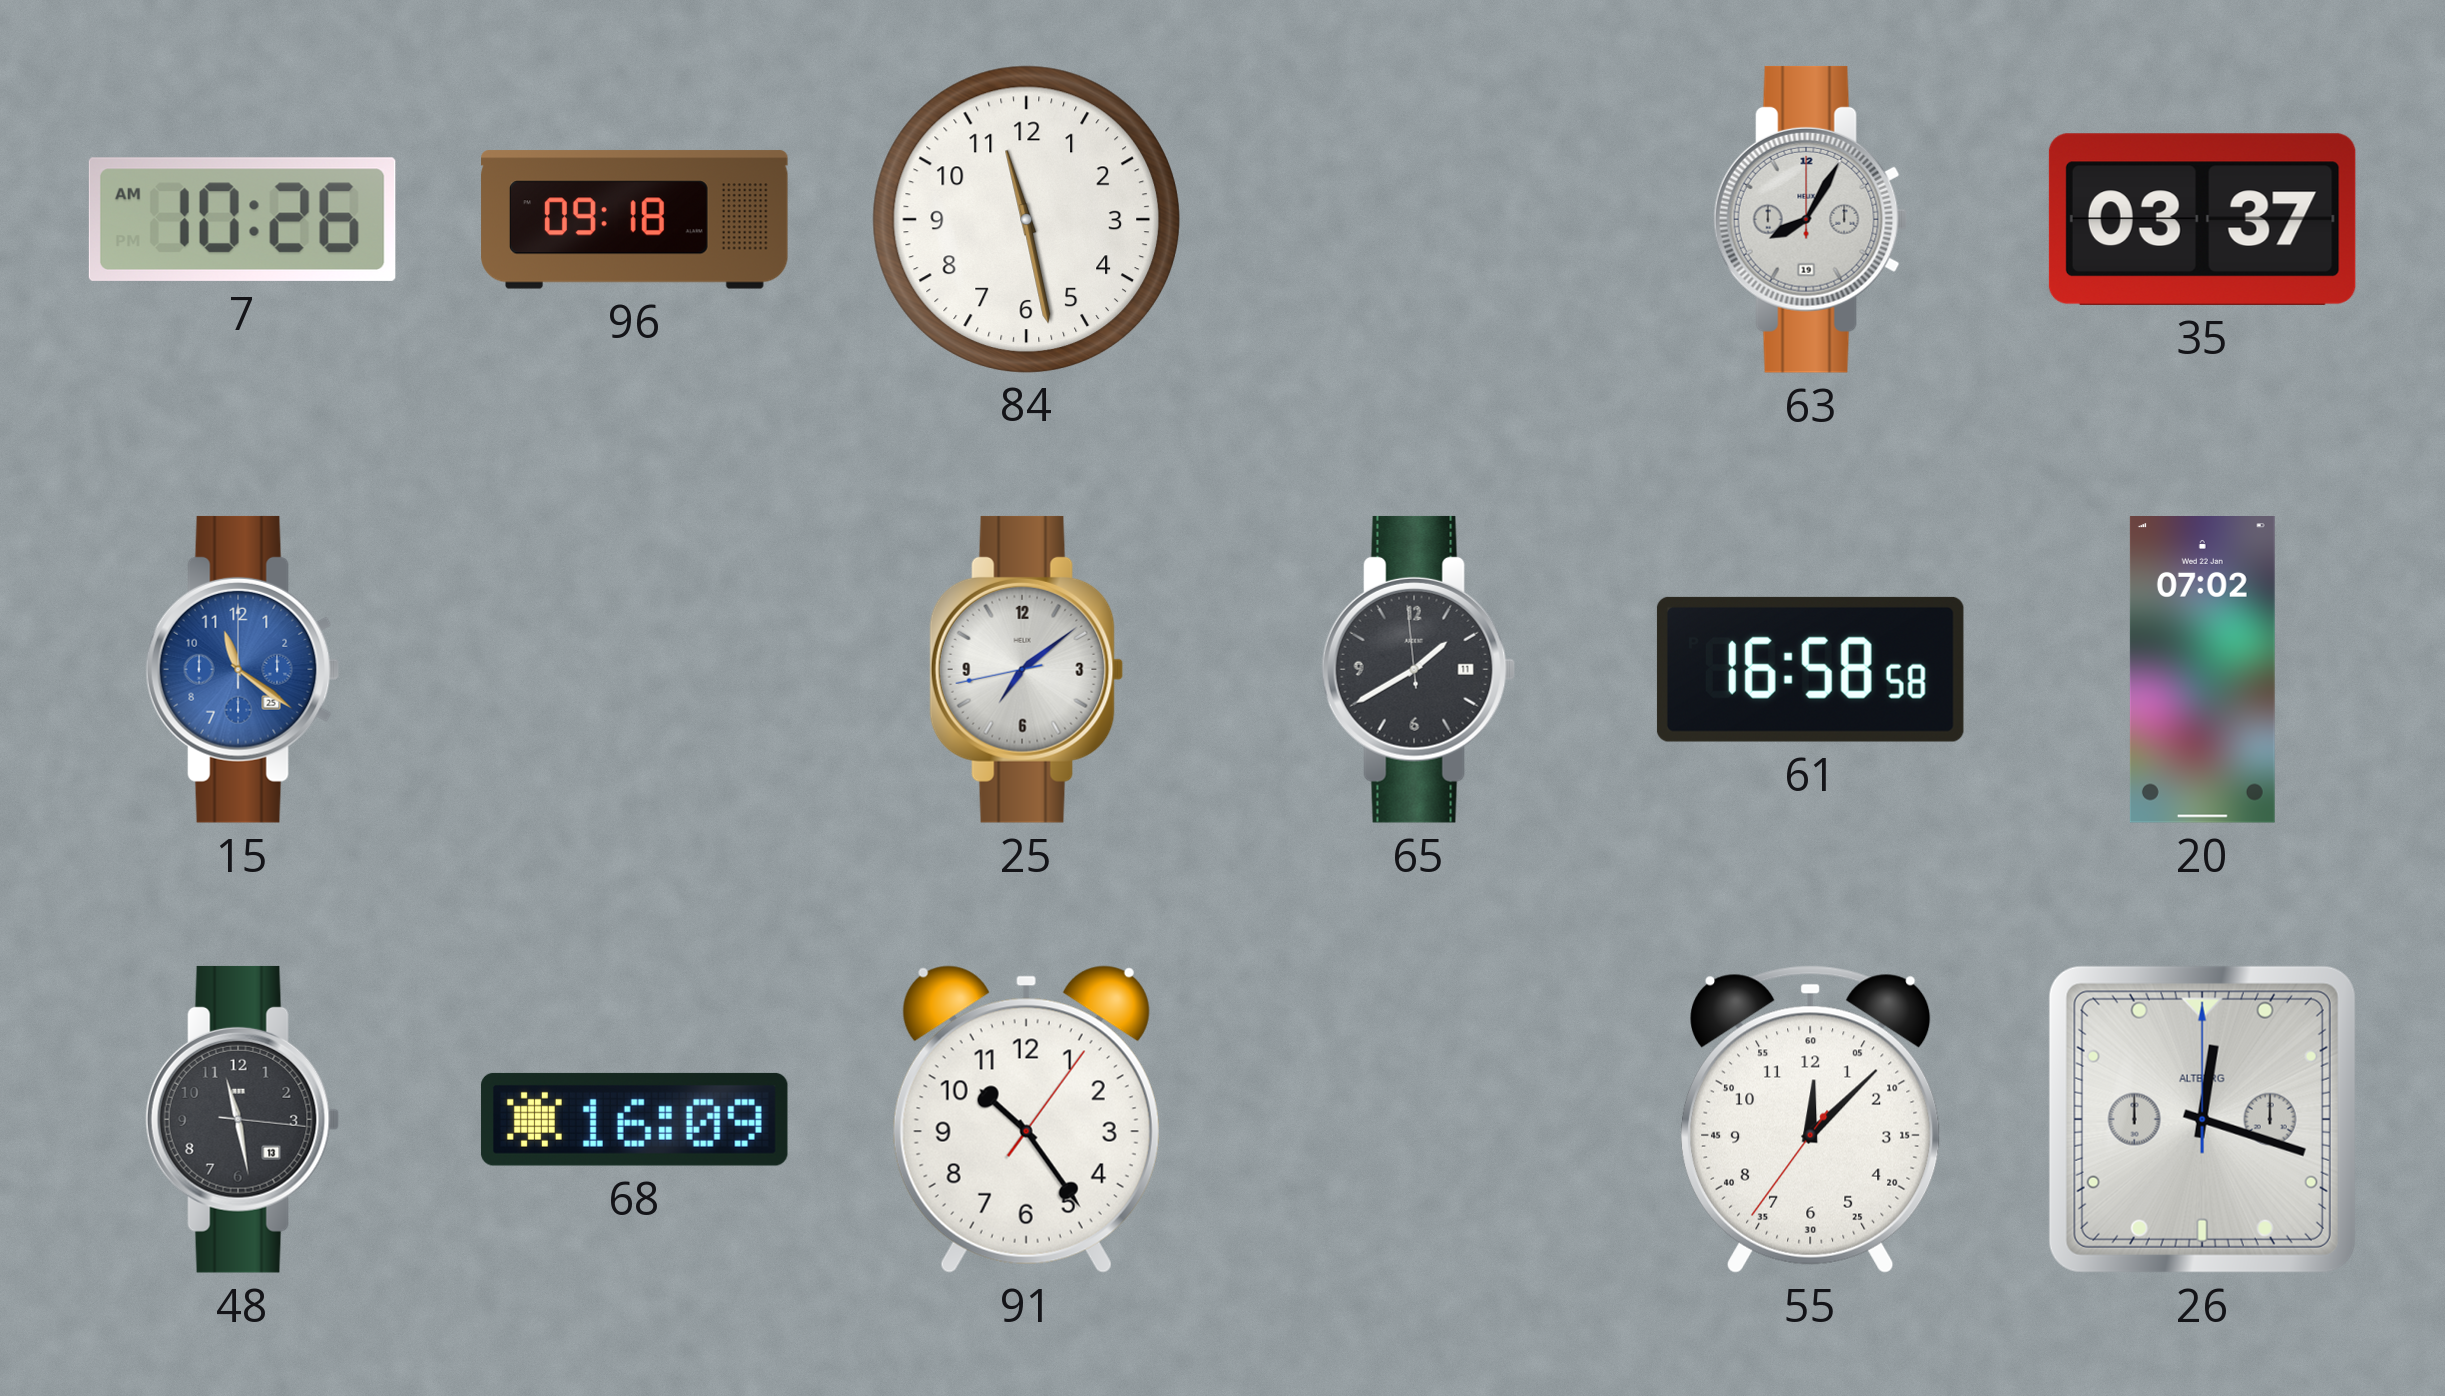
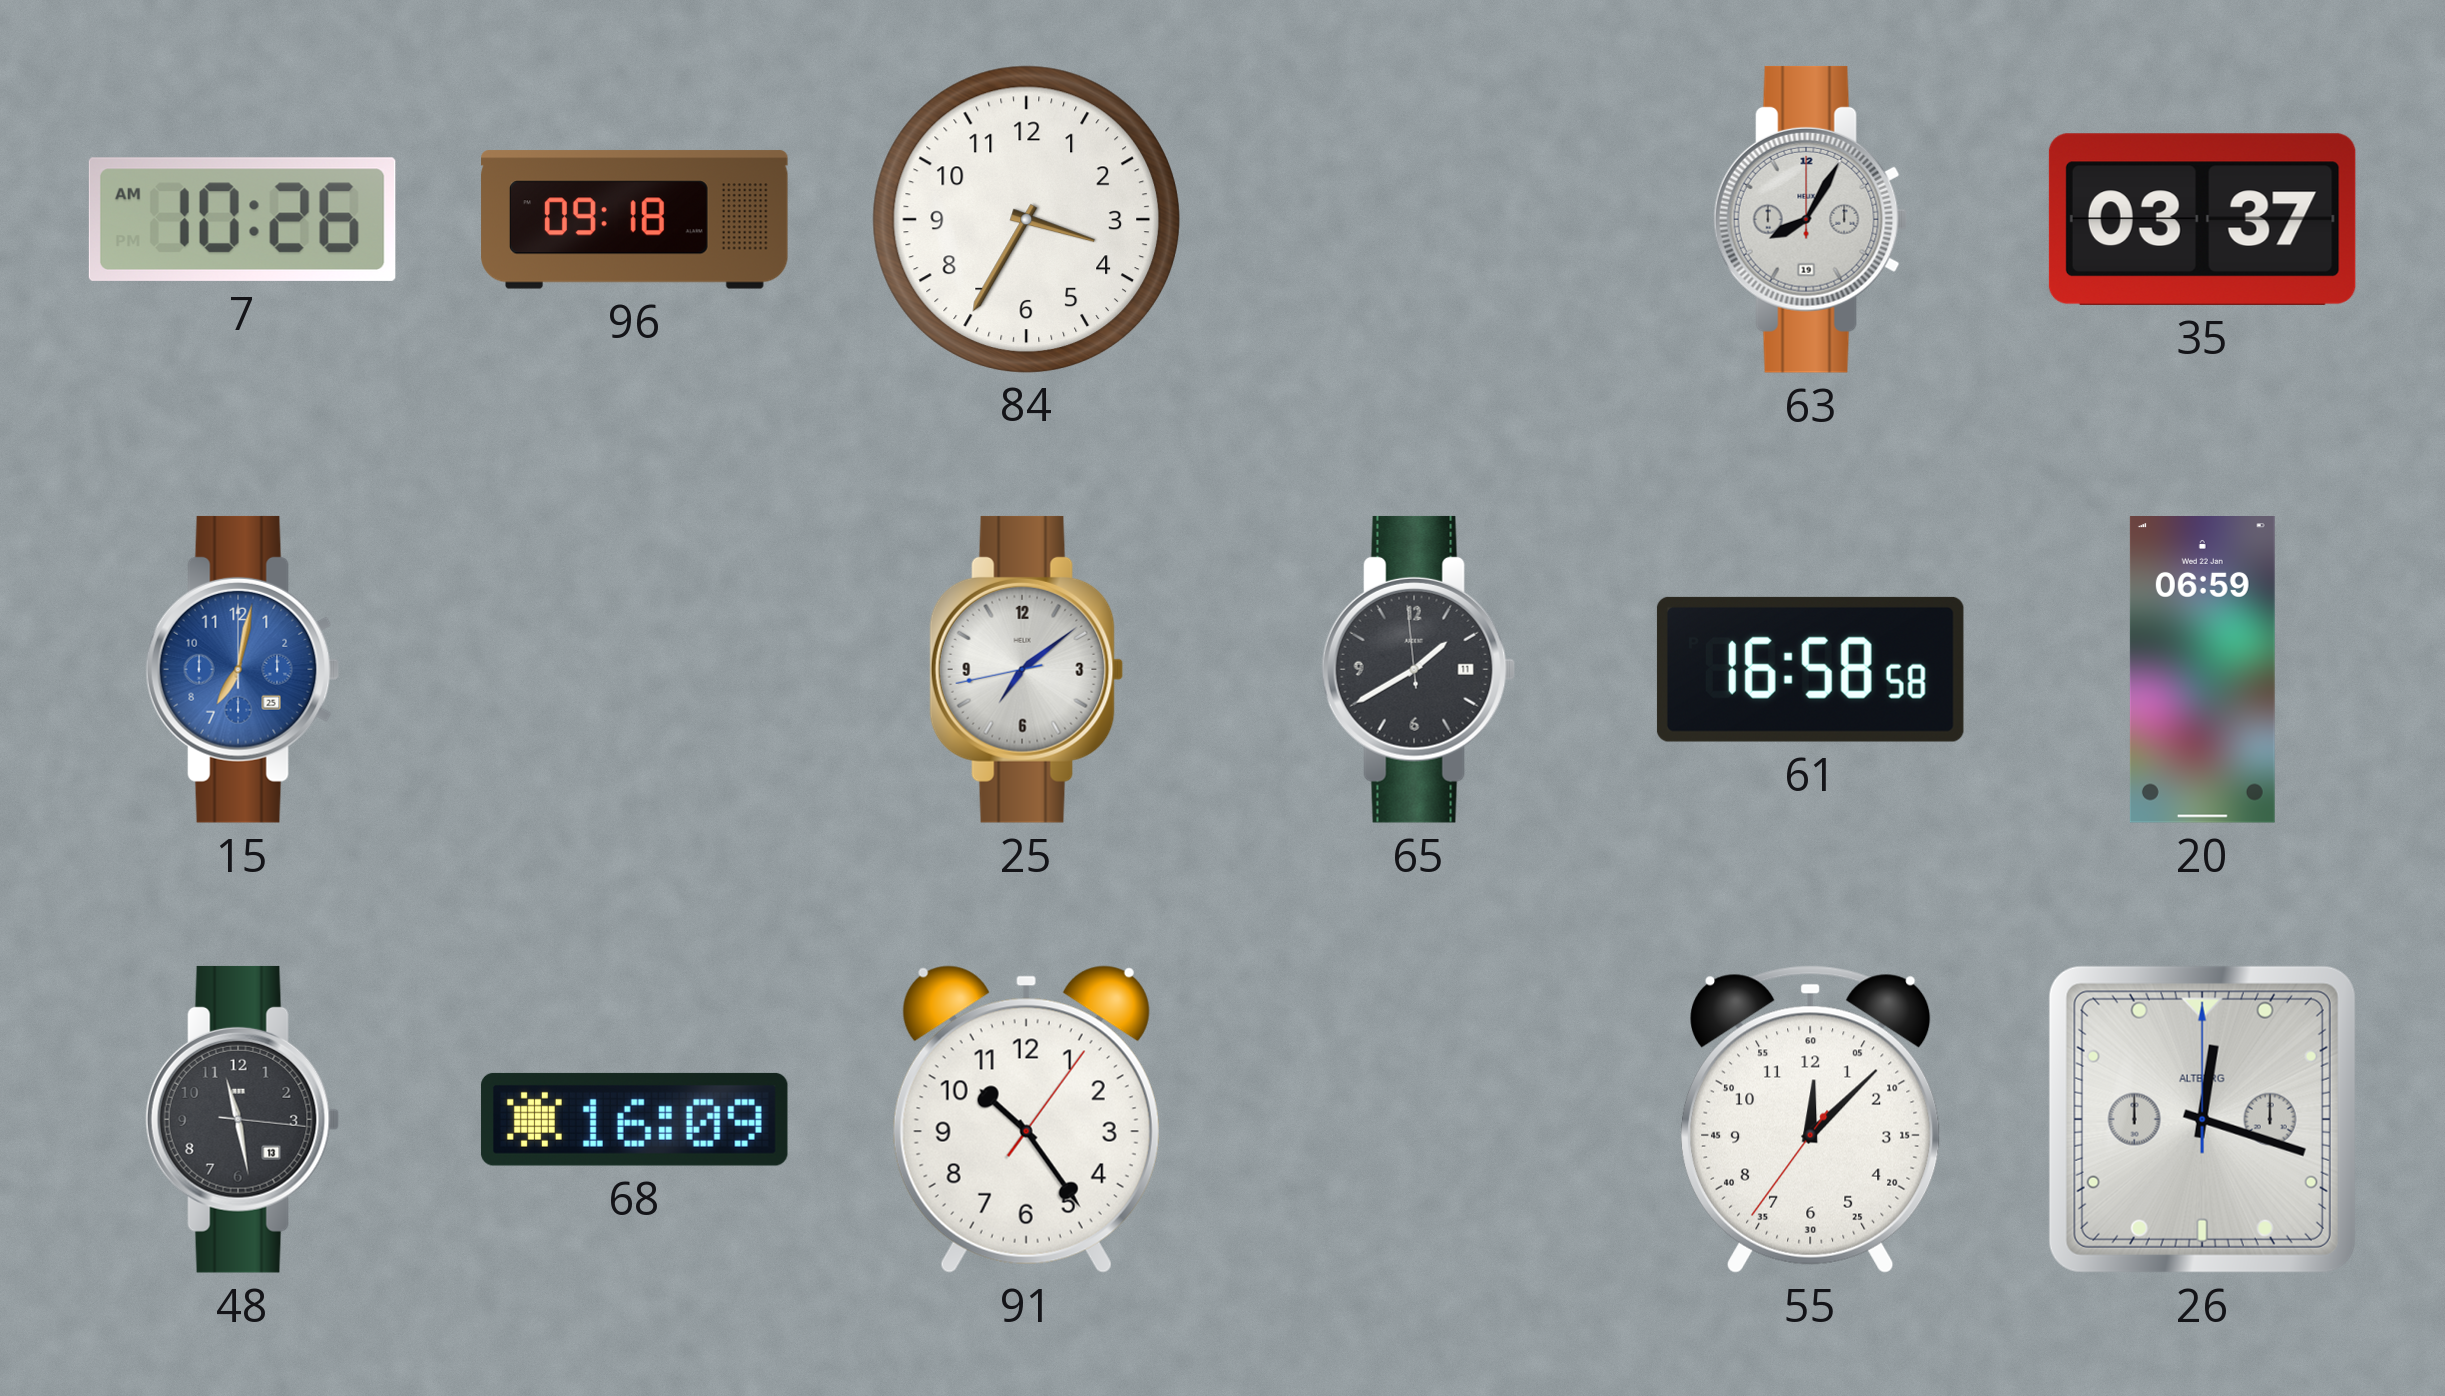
84: 11:28 -> 3:35
15: 11:21 -> 7:02
20: 07:02 -> 06:59
